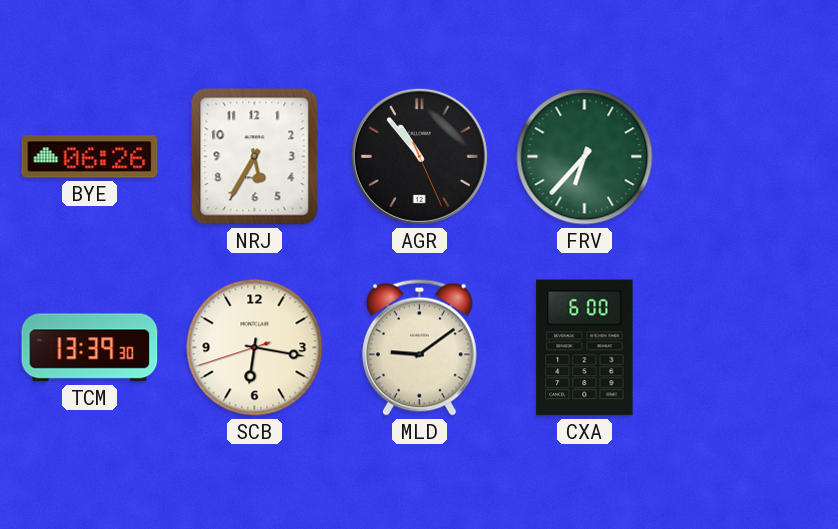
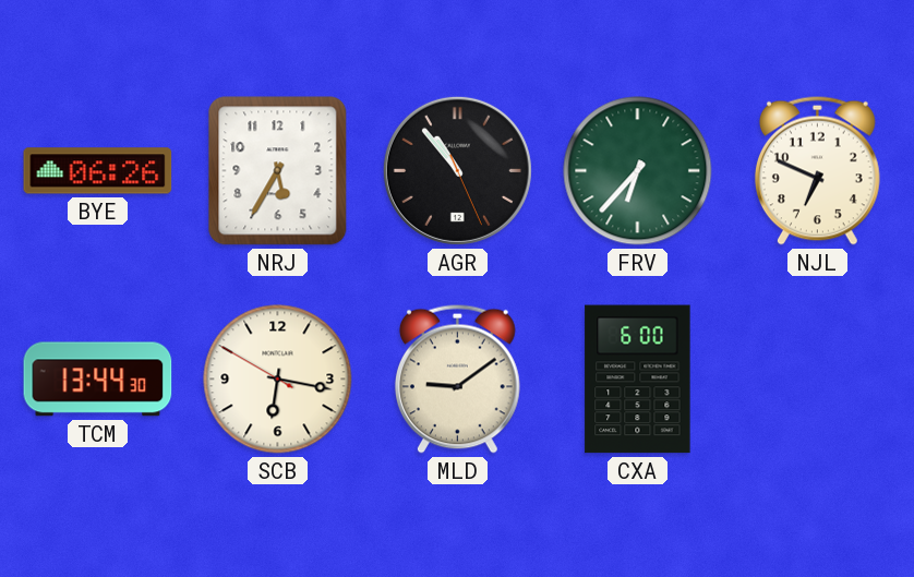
NJL: none -> 6:49
TCM: 13:39 -> 13:44
SCB: 6:16:42 -> 6:16:50
